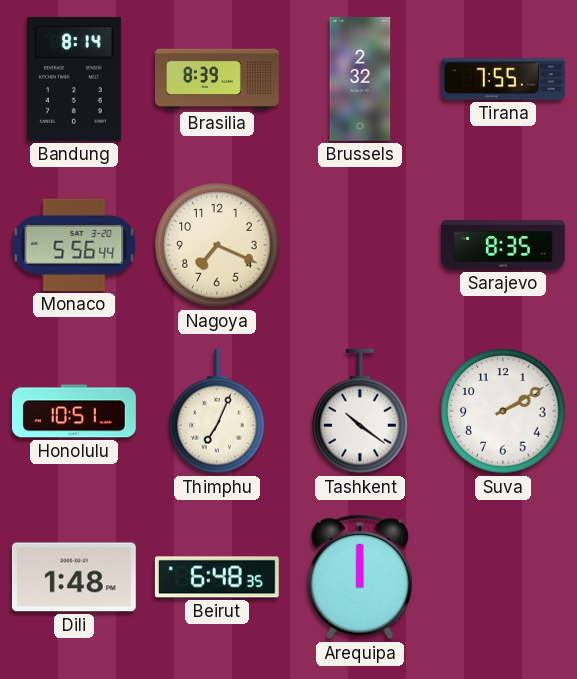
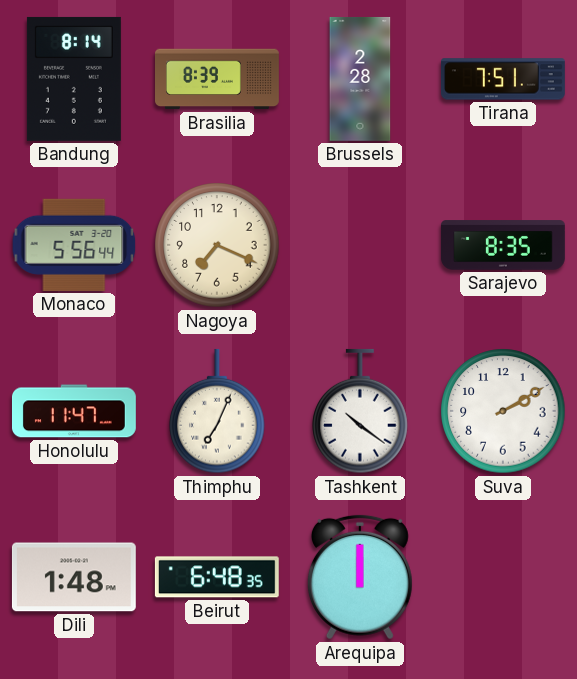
Brussels: 2:32 -> 2:28
Tirana: 7:55 -> 7:51
Honolulu: 10:51 -> 11:47
